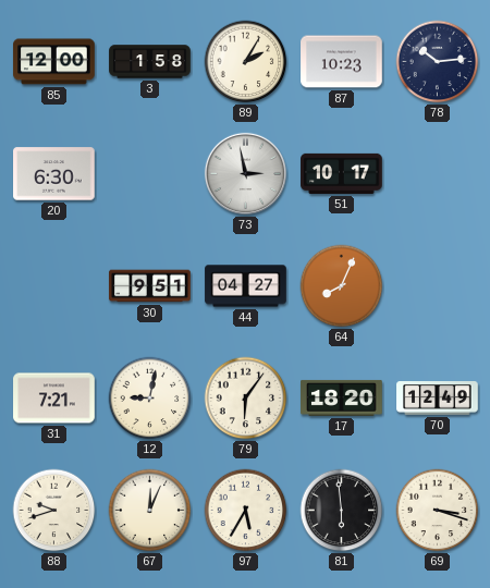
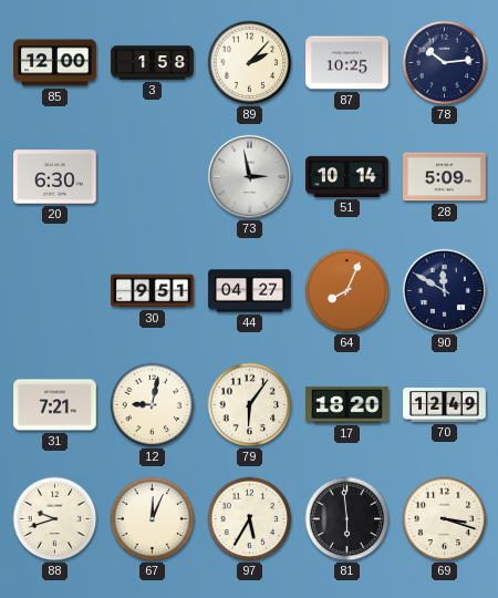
89: 2:05 -> 2:07
87: 10:23 -> 10:25
51: 10:17 -> 10:14
28: none -> 5:09
90: none -> 11:50
